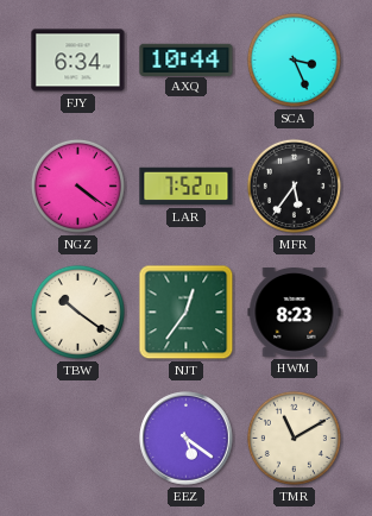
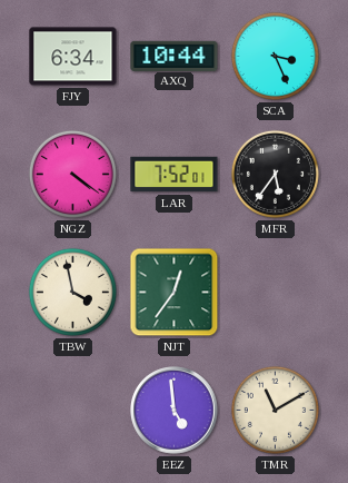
TBW: 10:21 -> 3:58
HWM: 8:23 -> none
EEZ: 5:21 -> 4:59
